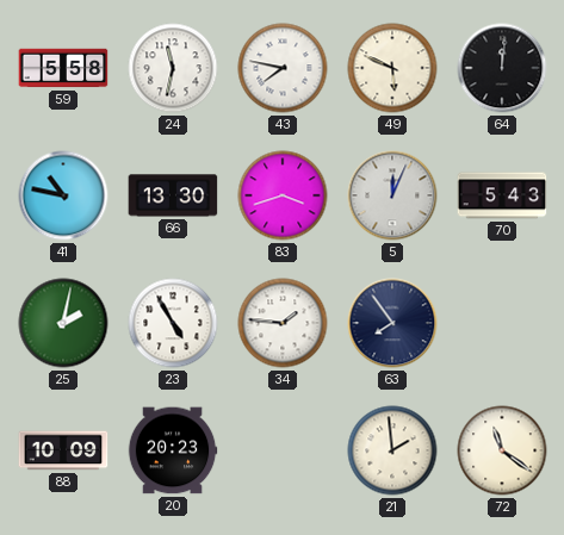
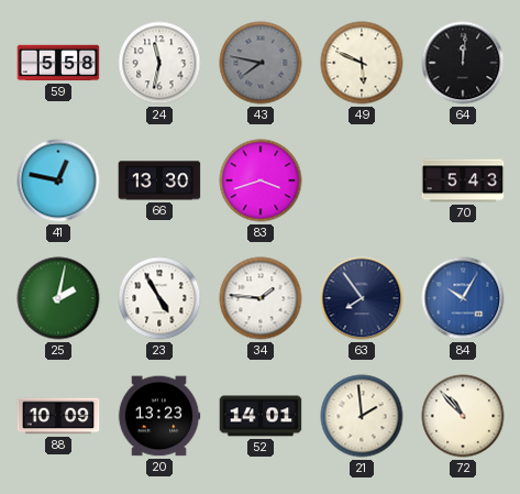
43 dial: white -> grey
41: 10:47 -> 12:47
5: 12:04 -> none
84: none -> 10:05
20: 20:23 -> 13:23
52: none -> 14:01
72: 11:21 -> 10:53
